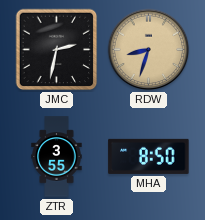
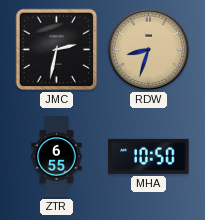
ZTR: 3:55 -> 6:55
MHA: 8:50 -> 10:50
